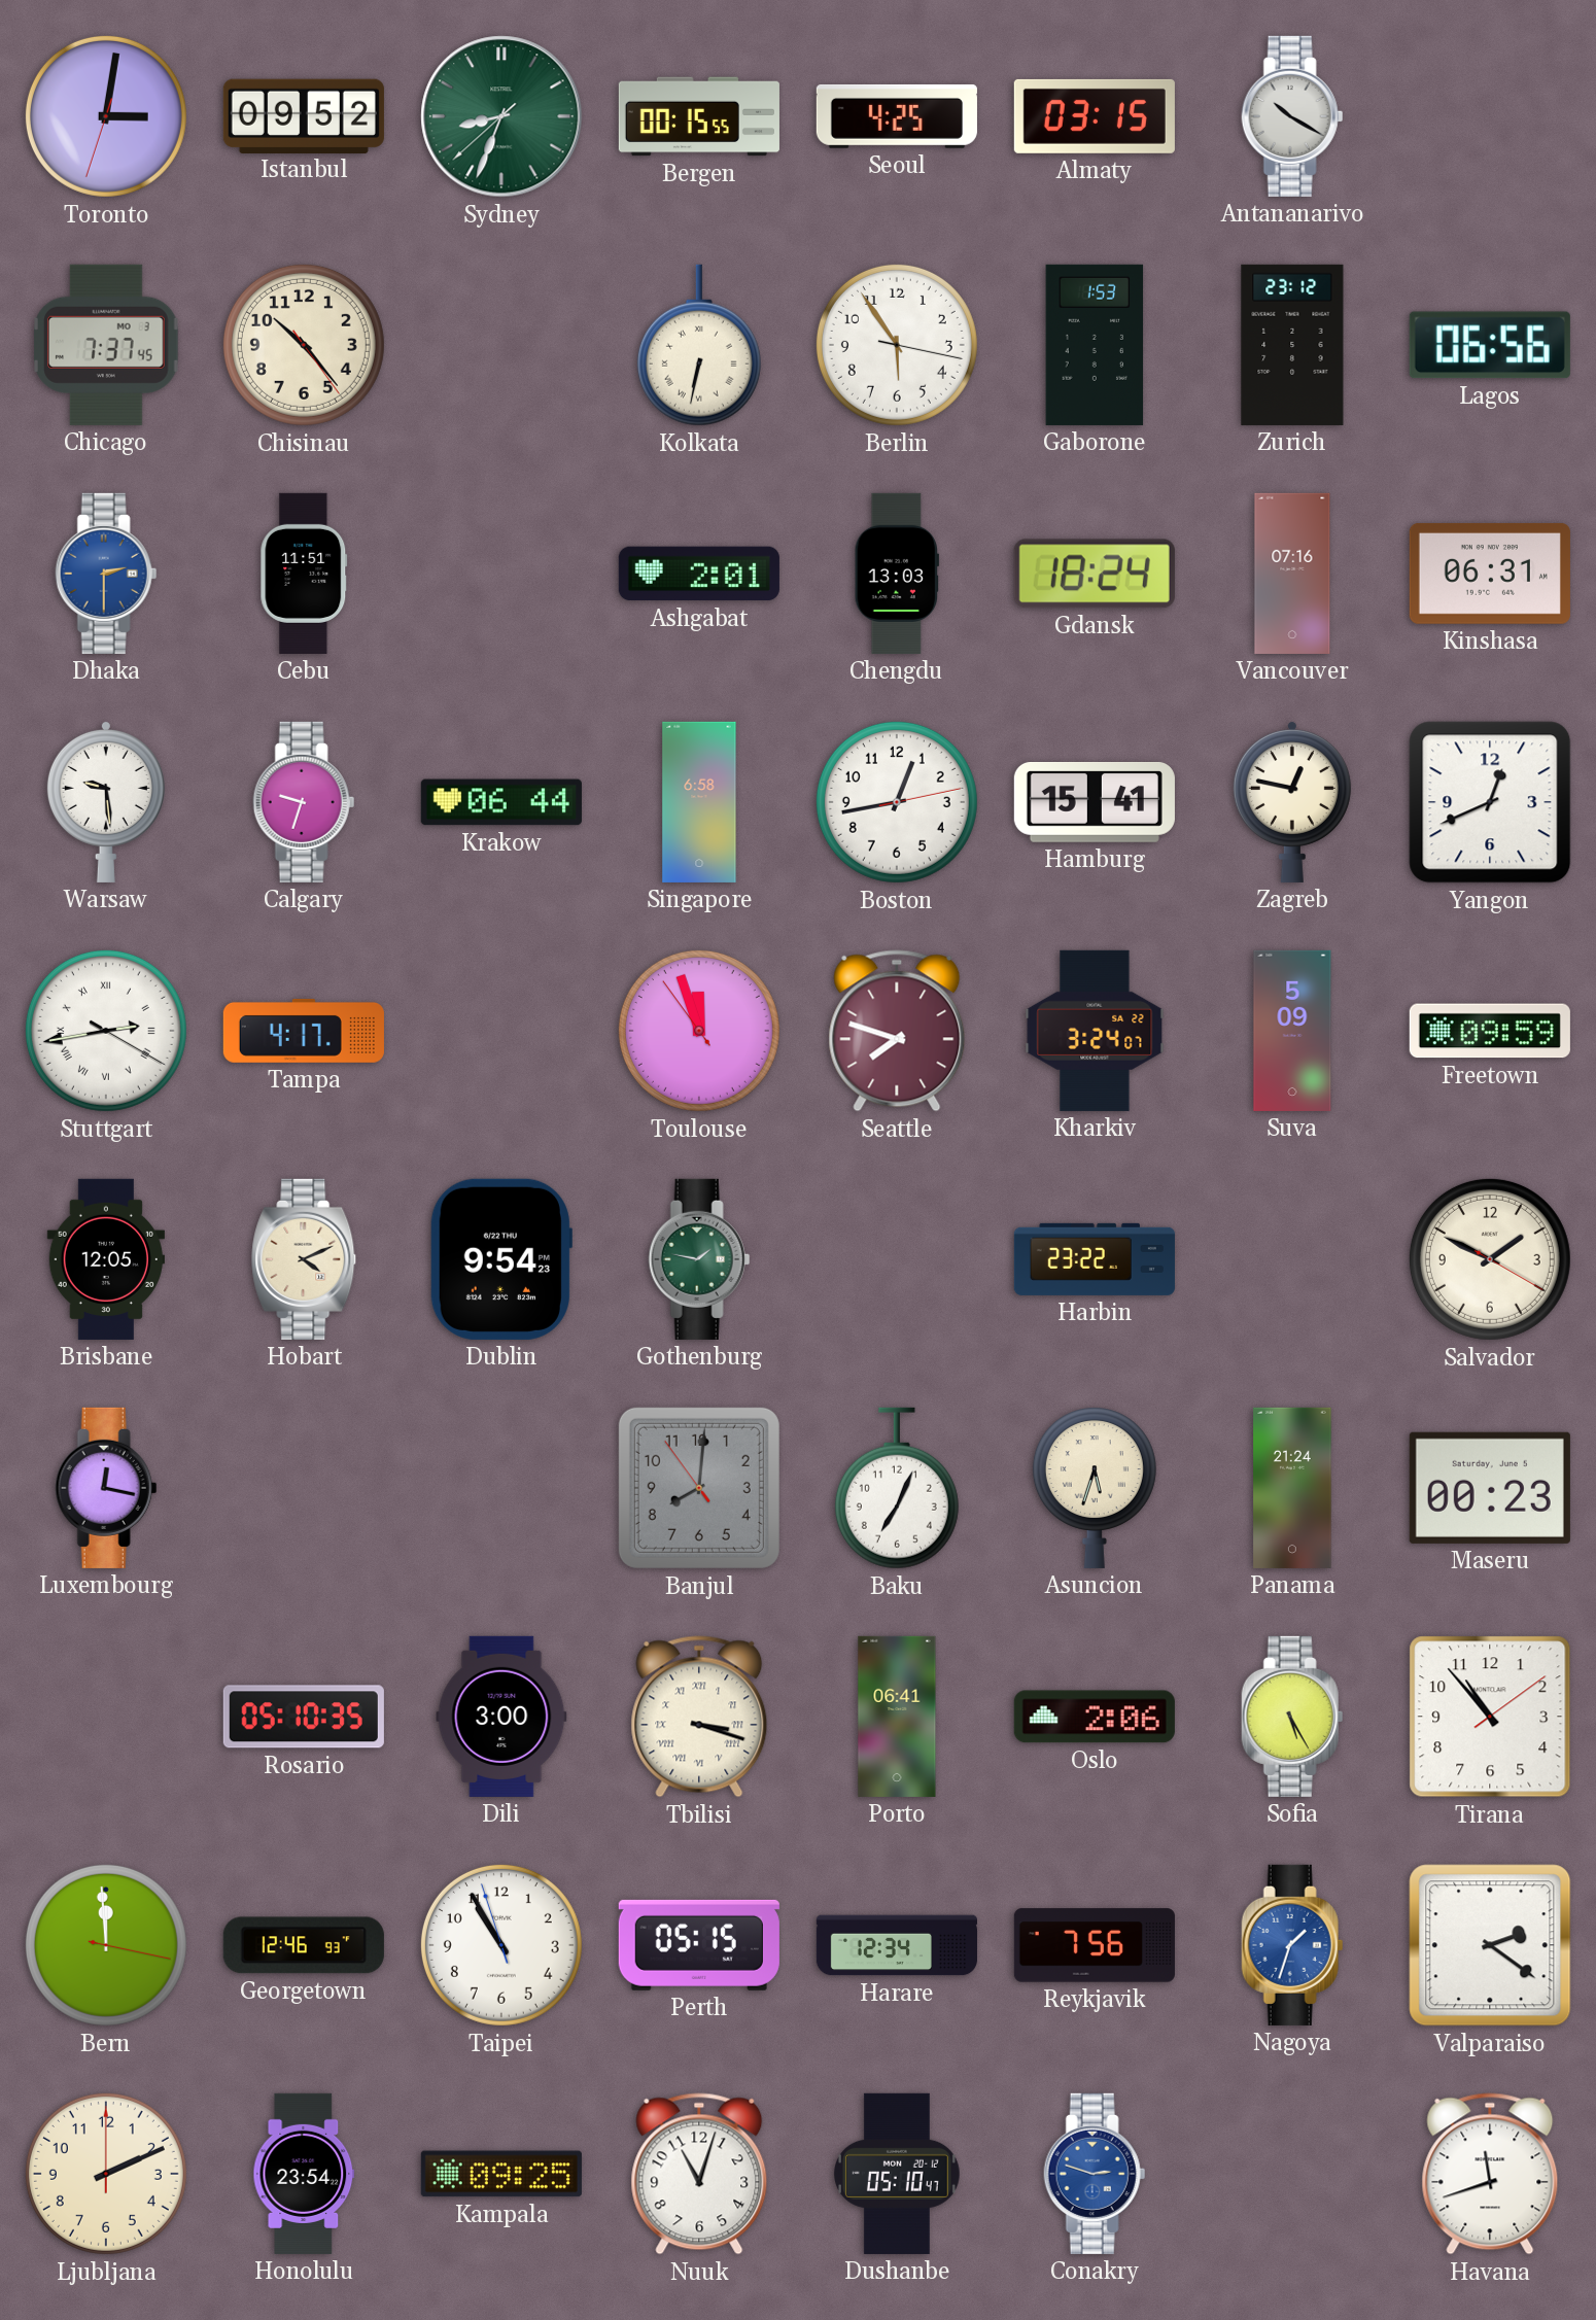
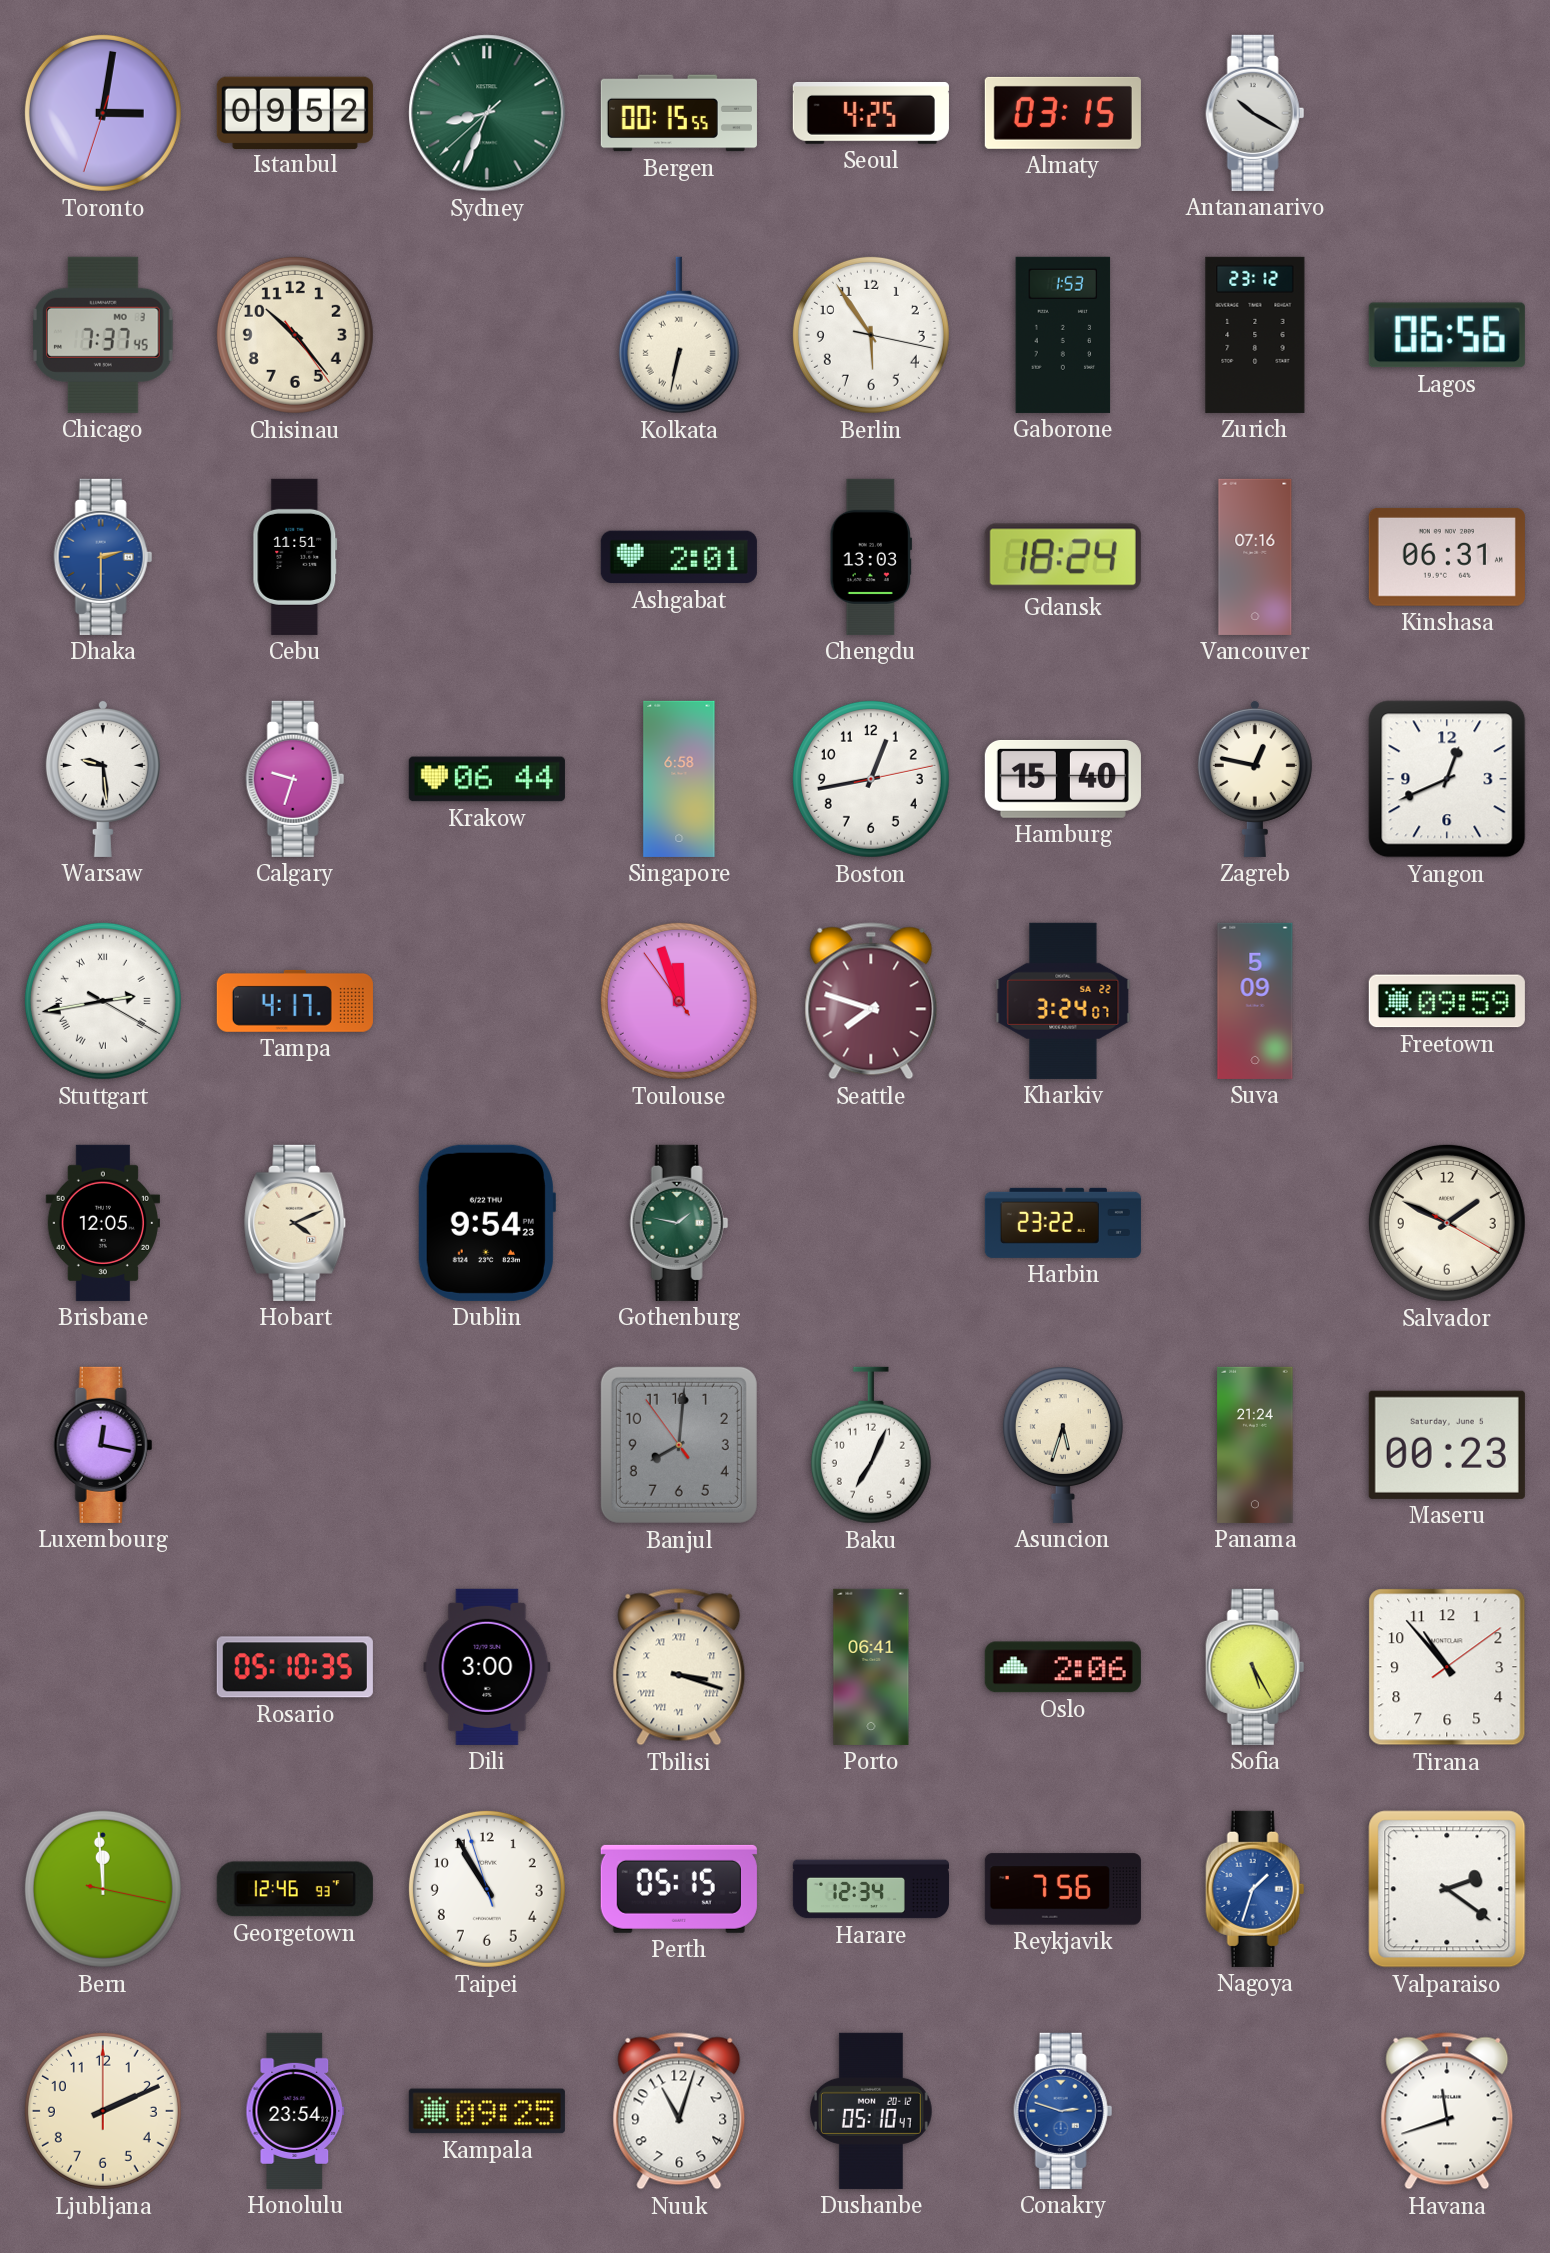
Hamburg: 15:41 -> 15:40
